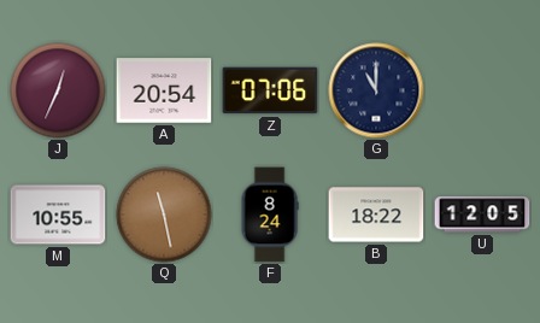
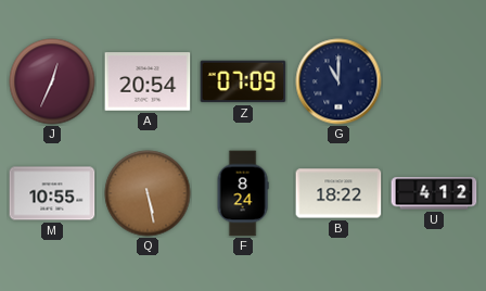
Z: 07:06 -> 07:09
Q: 11:28 -> 5:28
U: 12:05 -> 4:12
